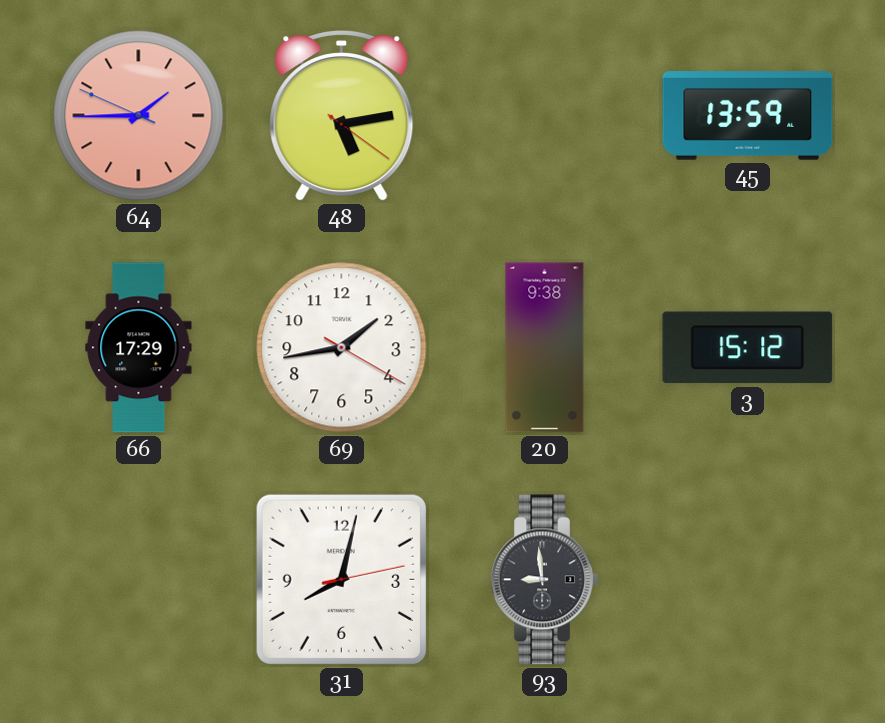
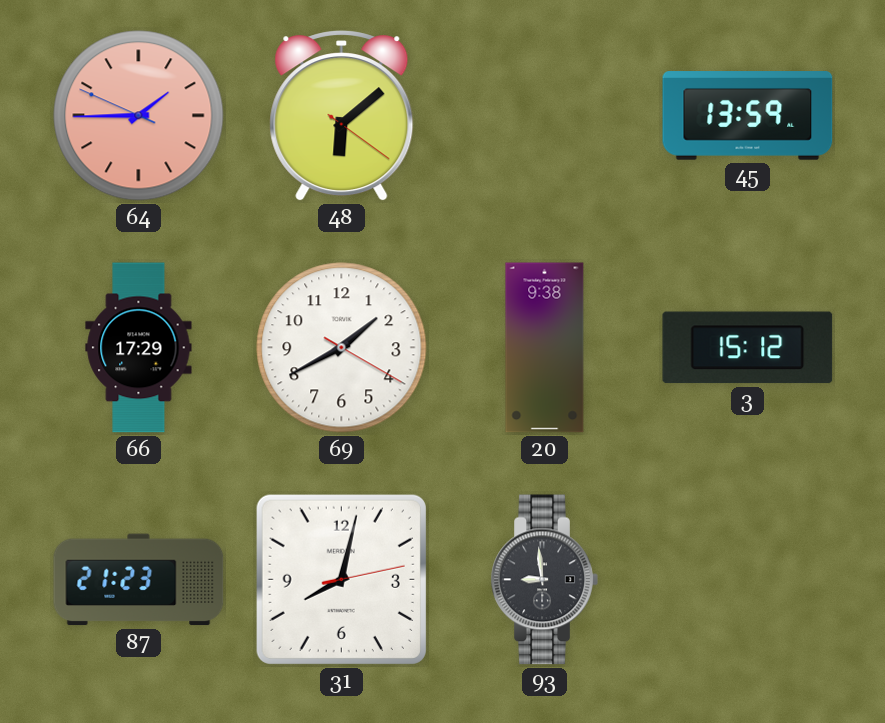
48: 5:13 -> 6:08
69: 1:43 -> 1:40
87: none -> 21:23
